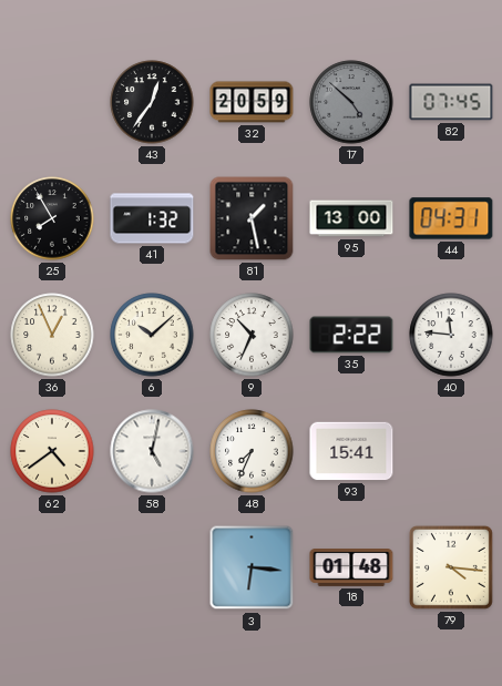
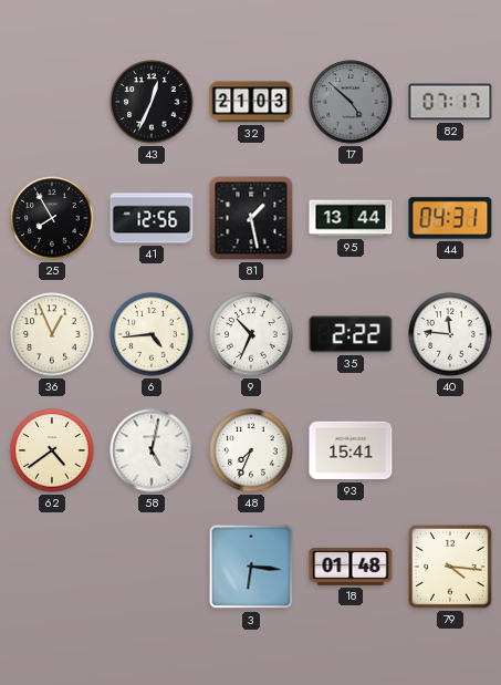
43: 12:36 -> 12:34
32: 20:59 -> 21:03
82: 07:45 -> 07:17
41: 1:32 -> 12:56
95: 13:00 -> 13:44
6: 10:08 -> 4:44
